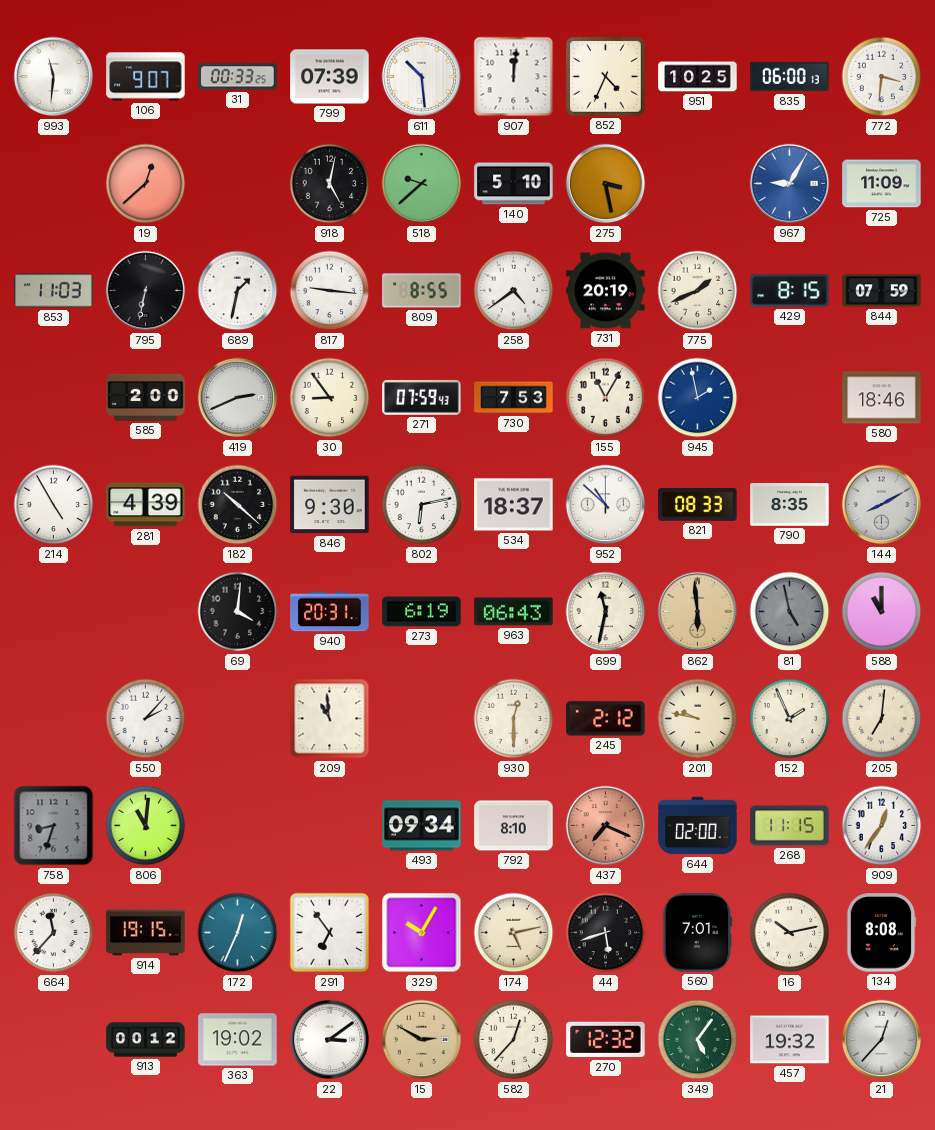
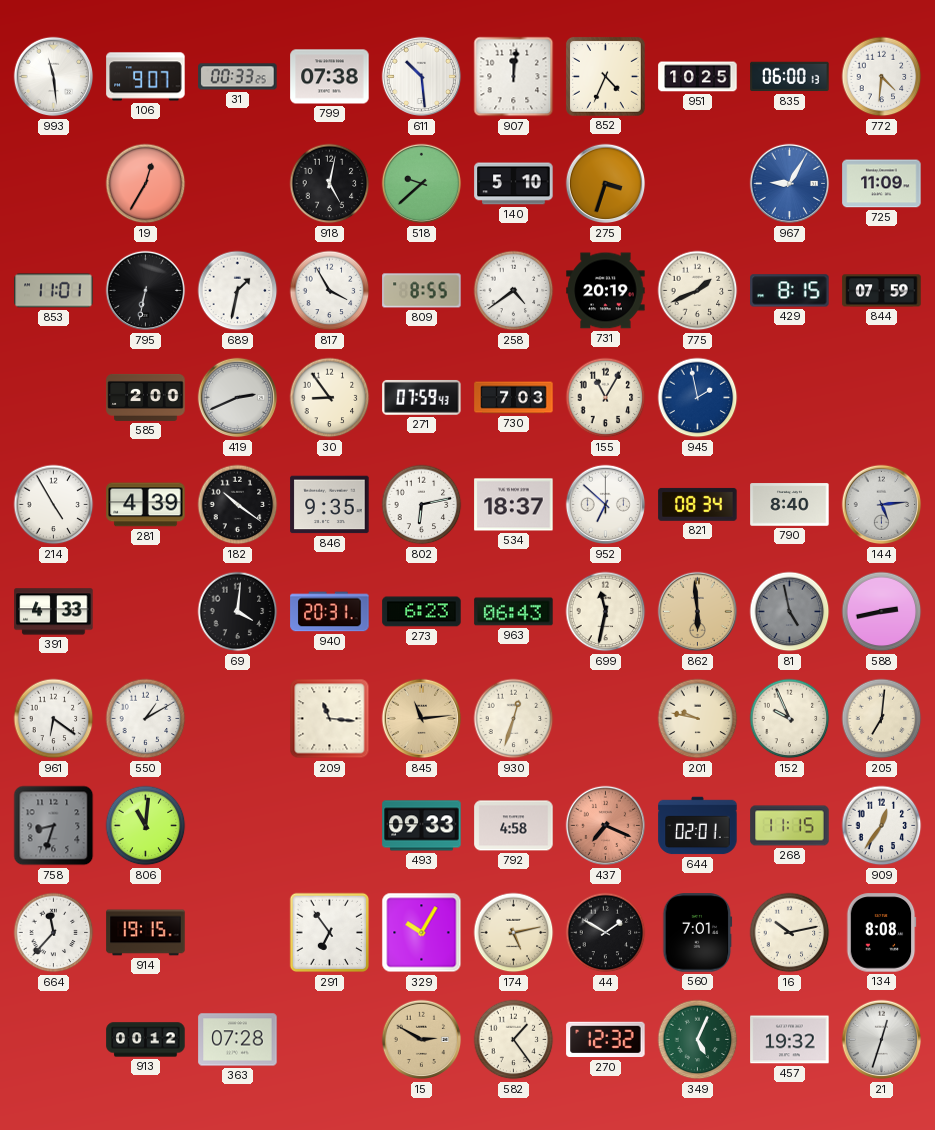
993: 11:31 -> 11:29
799: 07:39 -> 07:38
772: 3:31 -> 4:31
19: 12:38 -> 12:35
275: 3:28 -> 3:33
853: 11:03 -> 11:01
817: 9:16 -> 3:55
730: 7:53 -> 7:03
580: 18:46 -> none
182: 10:22 -> 10:21
846: 9:30 -> 9:35
952: 10:52 -> 6:52
821: 08:33 -> 08:34
790: 8:35 -> 8:40
144: 8:10 -> 5:14
391: none -> 4:33
273: 6:19 -> 6:23
588: 11:00 -> 2:43
961: none -> 6:21
550: 2:07 -> 1:10
209: 10:59 -> 11:16
845: none -> 11:14
930: 12:30 -> 12:33
245: 2:12 -> none
152: 1:56 -> 9:56
493: 09:34 -> 09:33
792: 8:10 -> 4:58
644: 02:00 -> 02:01
172: 12:34 -> none
44: 5:42 -> 1:50
363: 19:02 -> 07:28
22: 3:09 -> none
582: 12:37 -> 1:24
349: 5:06 -> 5:04
21: 12:37 -> 12:33
